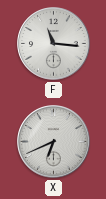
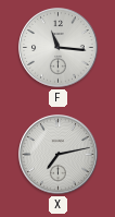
X: 6:41 -> 7:13
